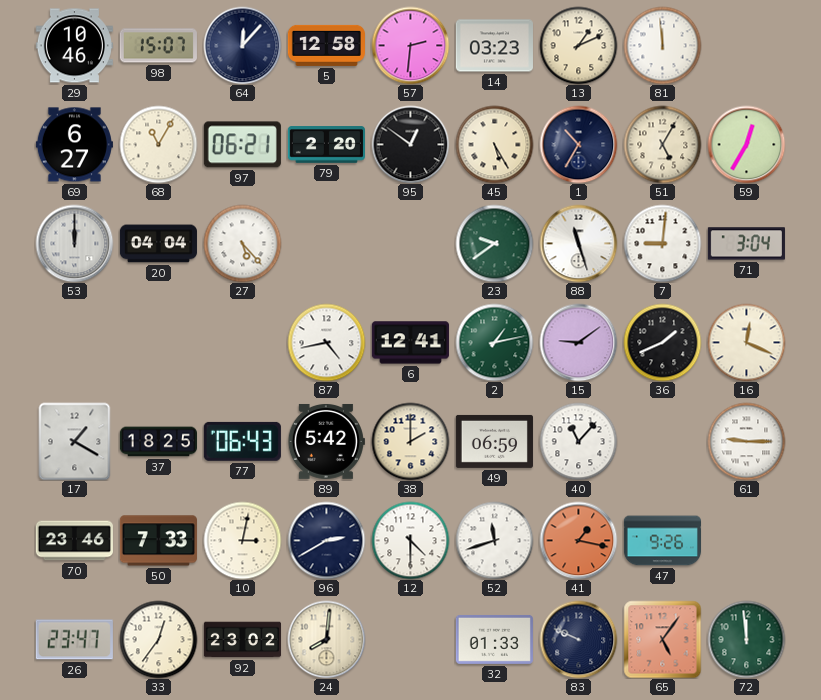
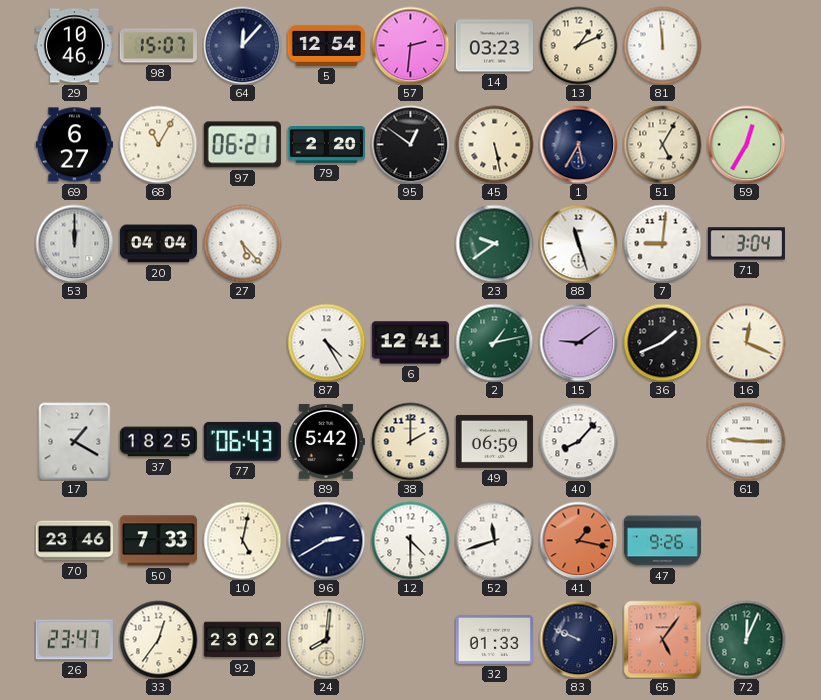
5: 12:58 -> 12:54
45: 5:25 -> 5:28
1: 10:35 -> 5:35
87: 4:43 -> 4:25
40: 11:07 -> 8:07
10: 3:02 -> 5:02
72: 11:59 -> 12:04
